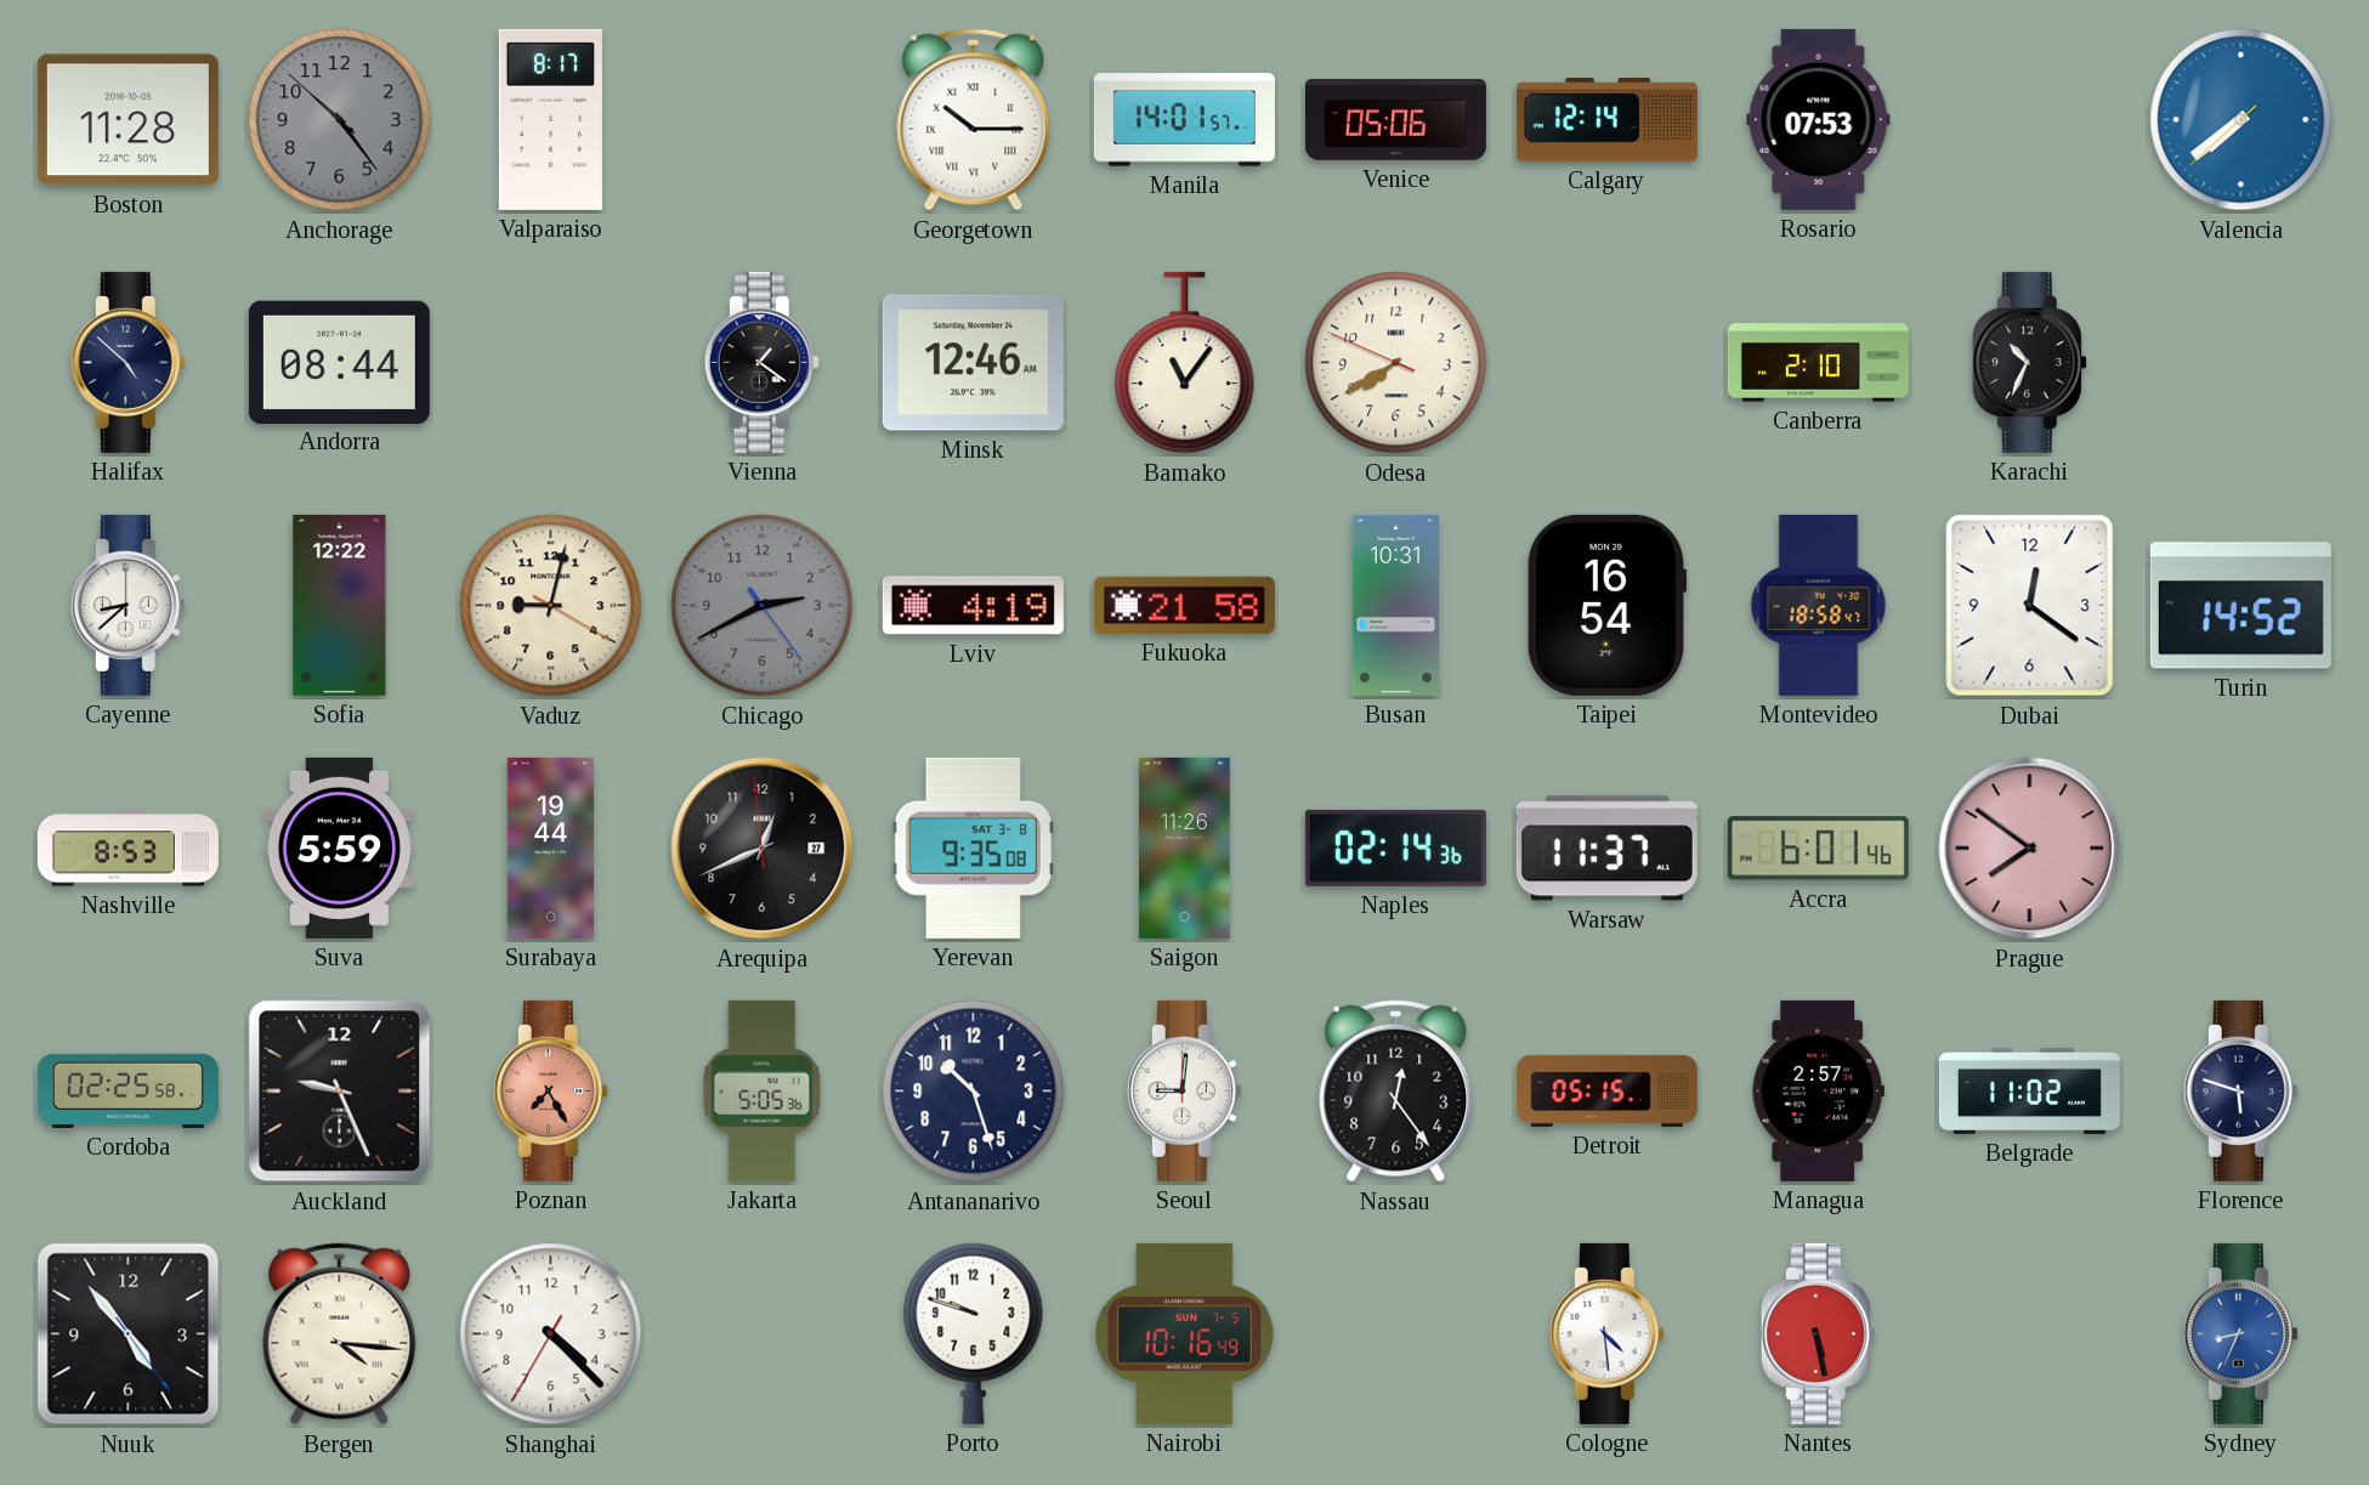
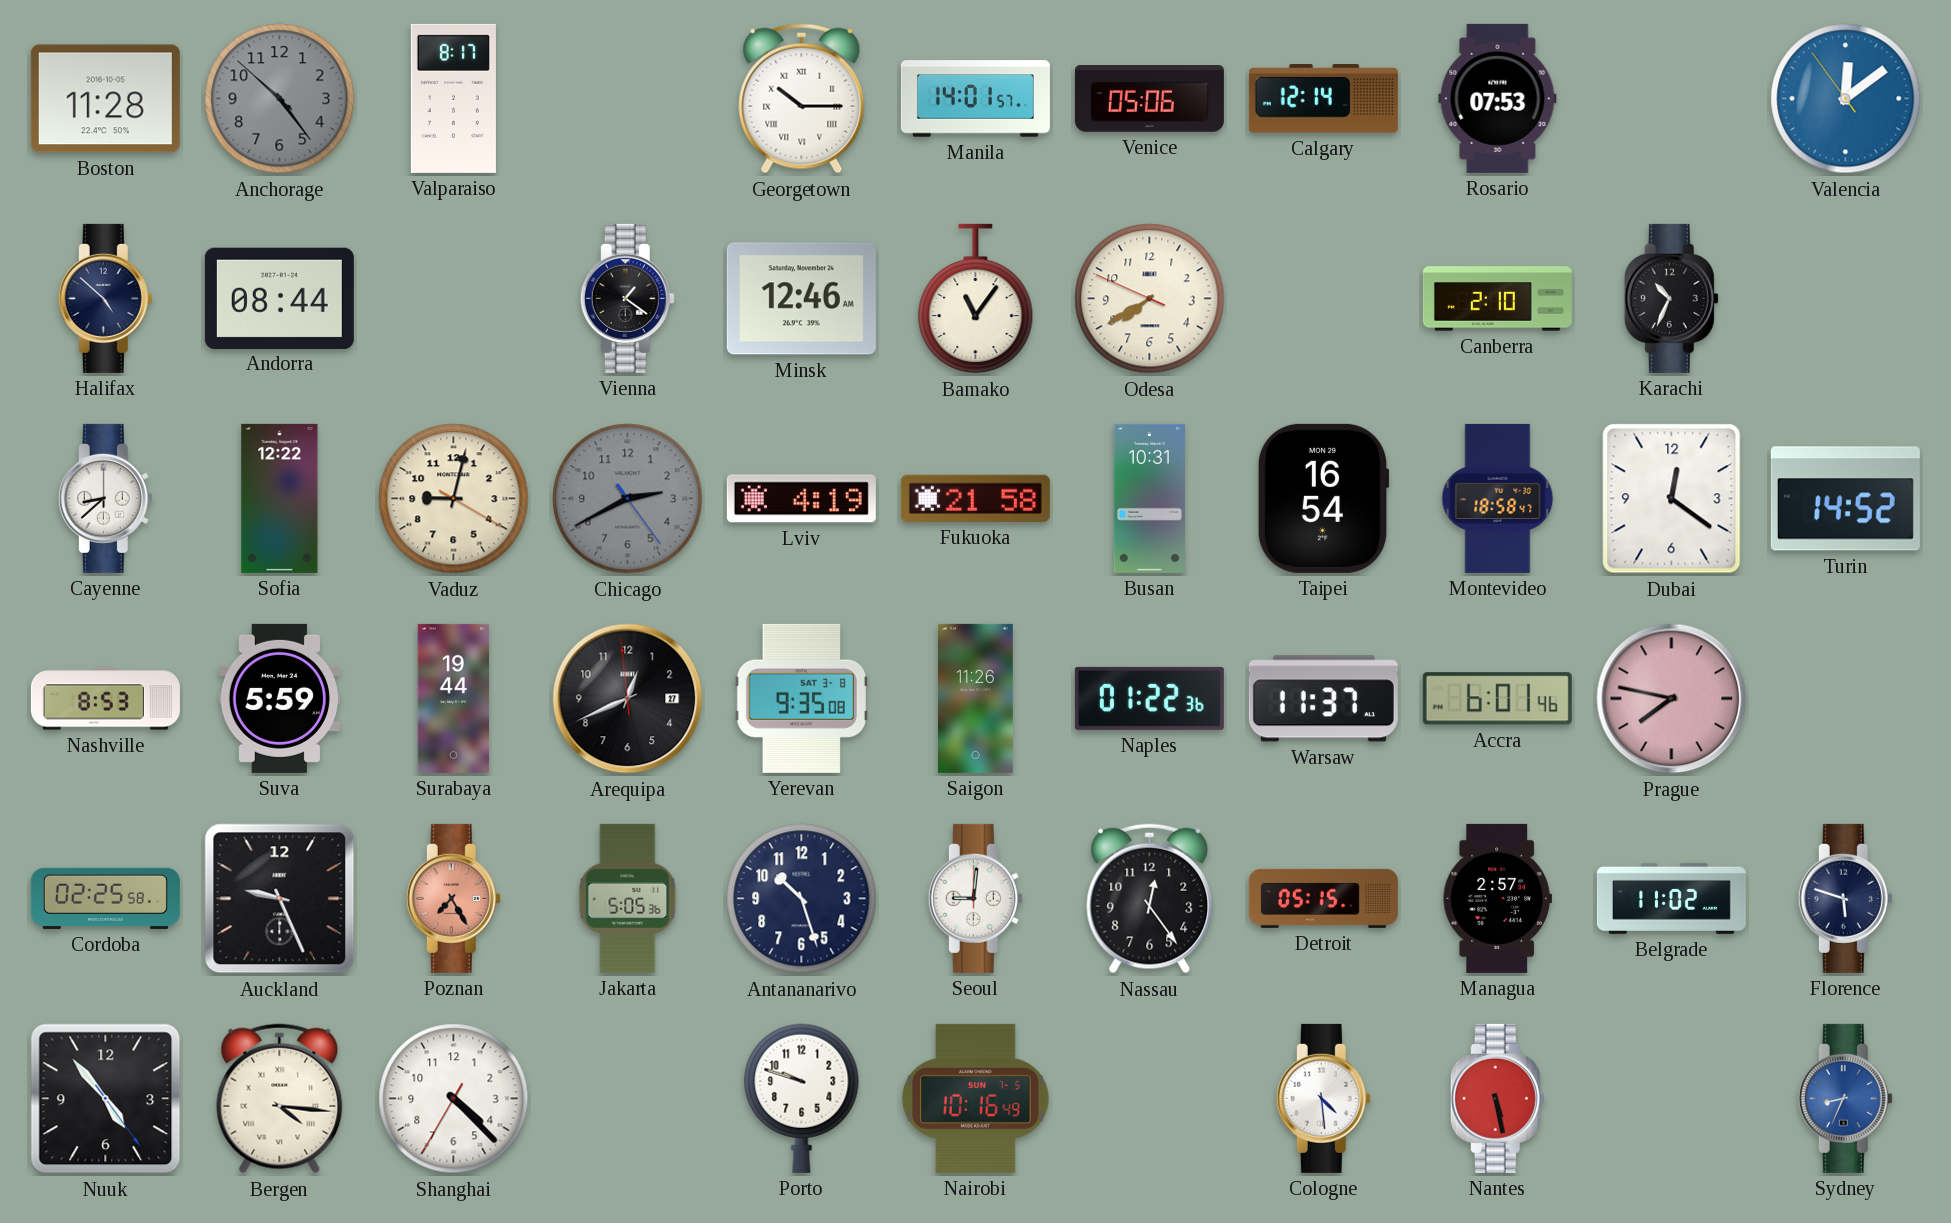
Valencia: 7:38 -> 12:08
Naples: 02:14 -> 01:22
Prague: 7:51 -> 7:47
